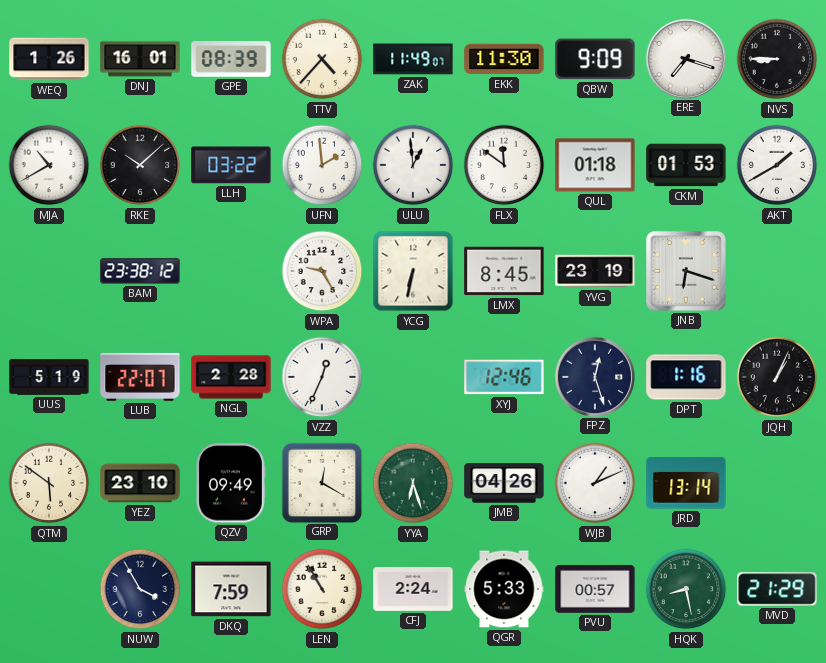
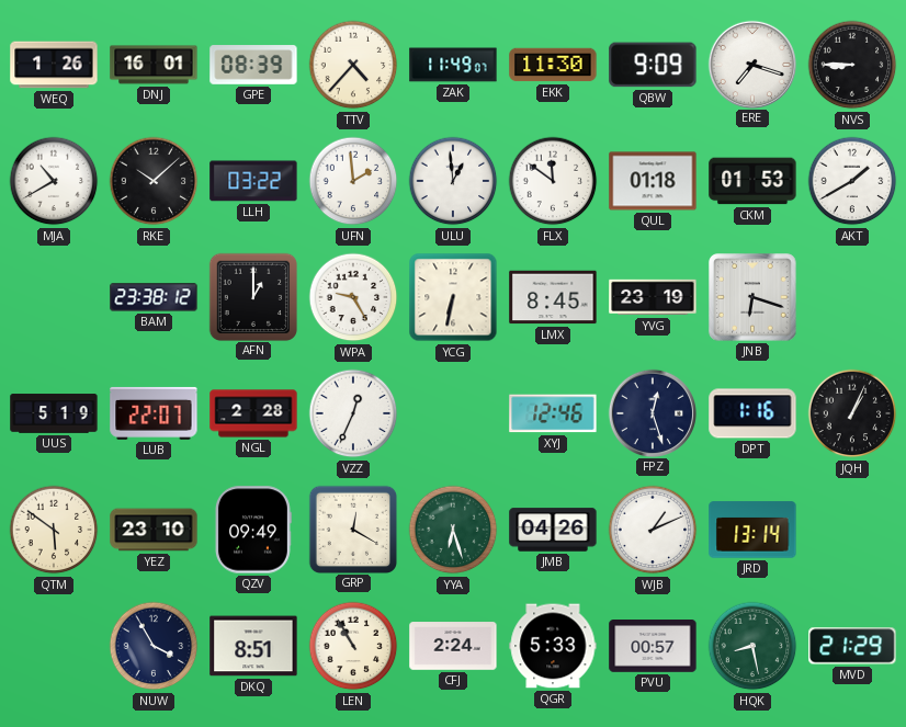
AFN: none -> 1:00
DKQ: 7:59 -> 8:51
